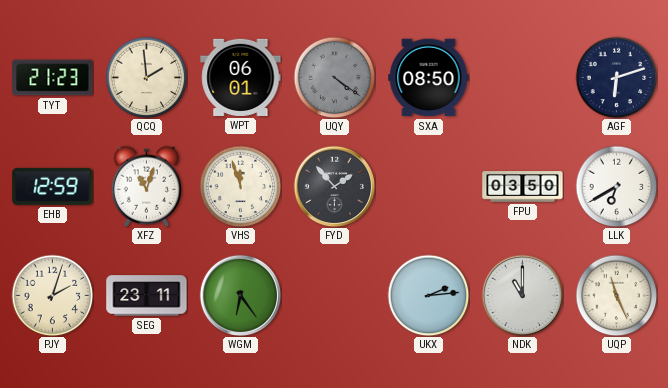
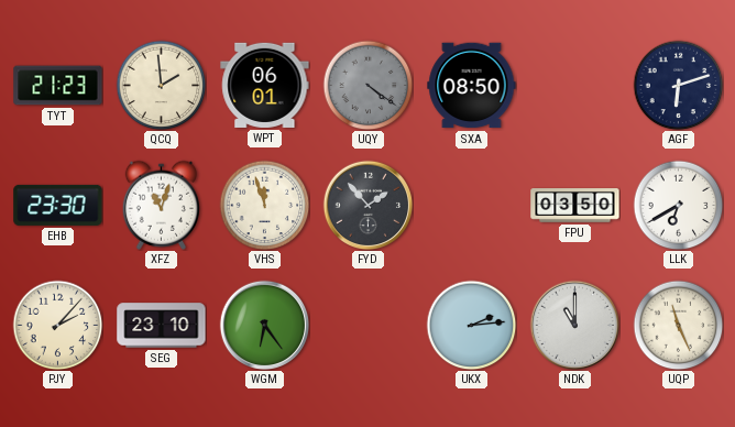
EHB: 12:59 -> 23:30
PJY: 2:03 -> 2:07
SEG: 23:11 -> 23:10
